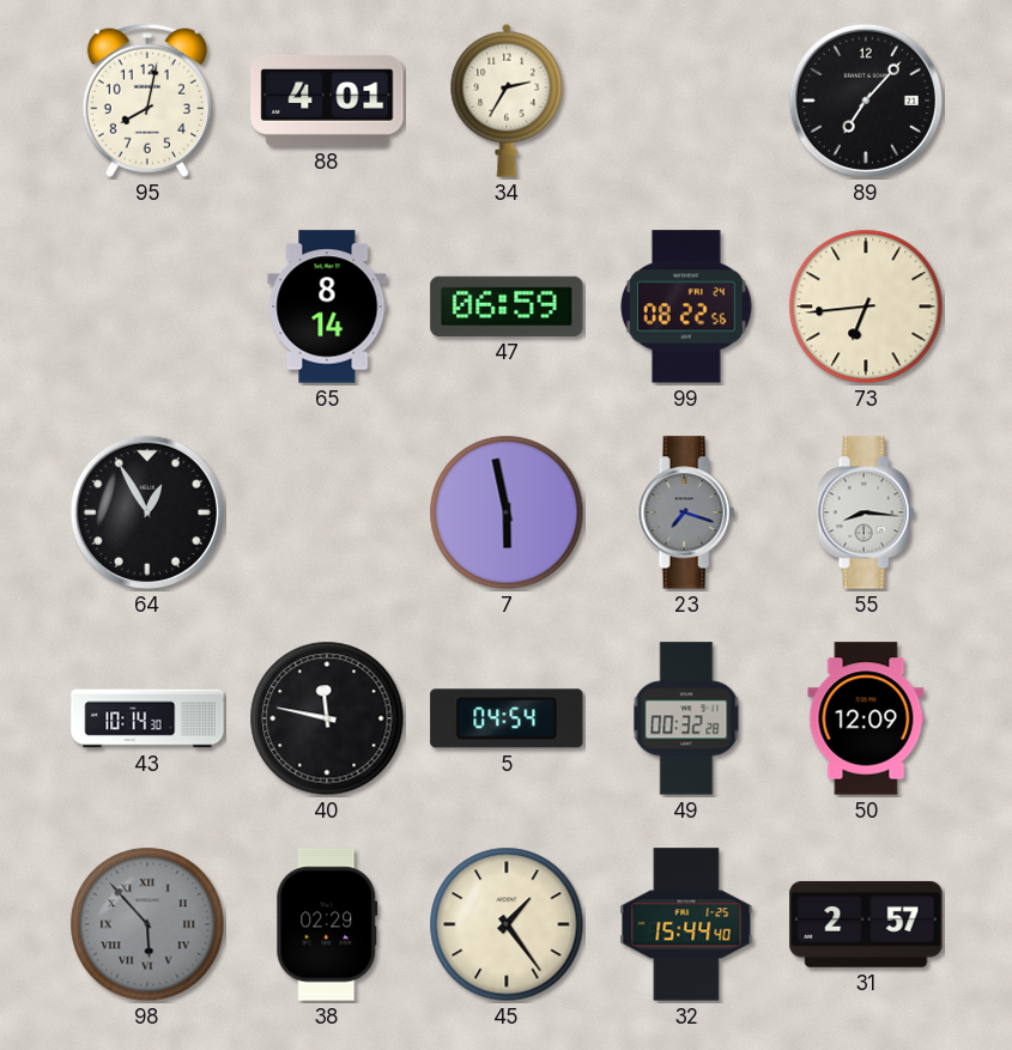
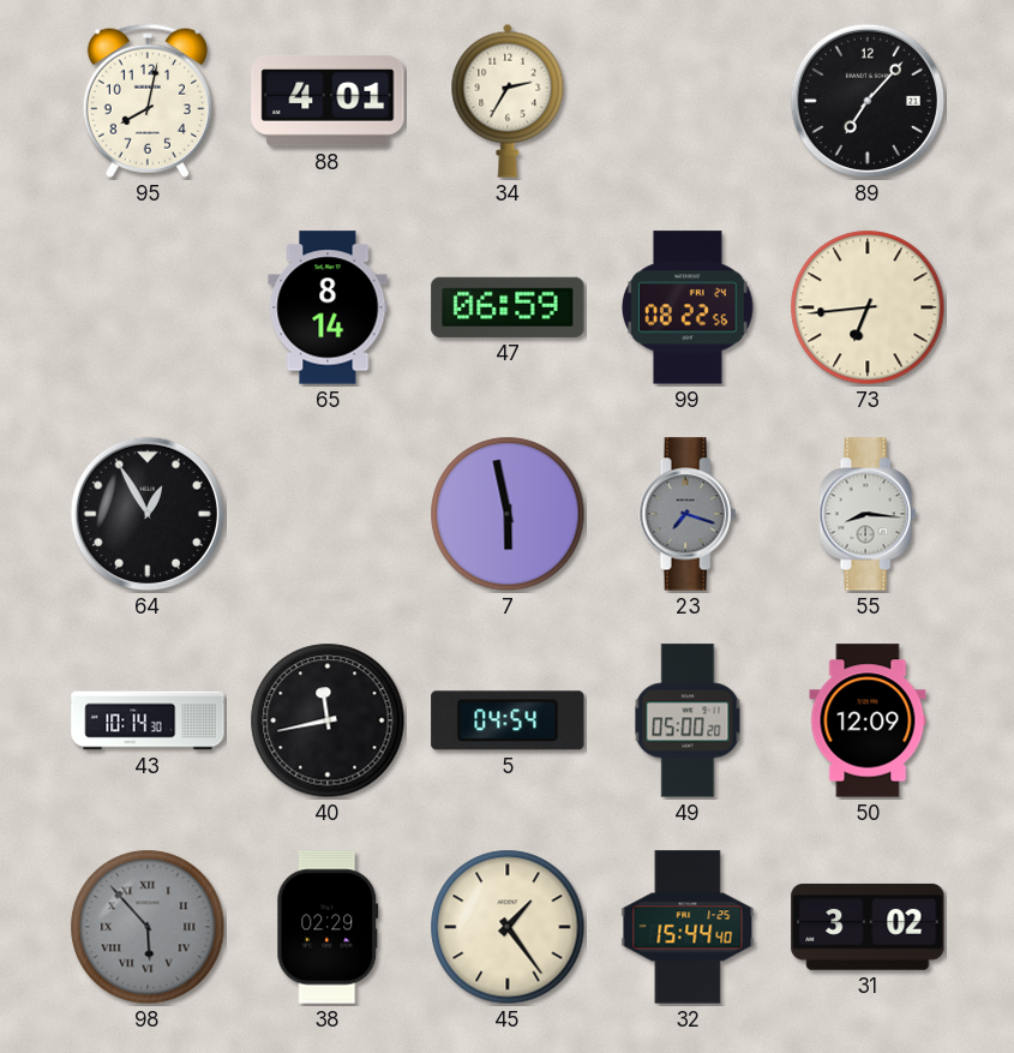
40: 11:47 -> 11:43
49: 00:32 -> 05:00
31: 2:57 -> 3:02
